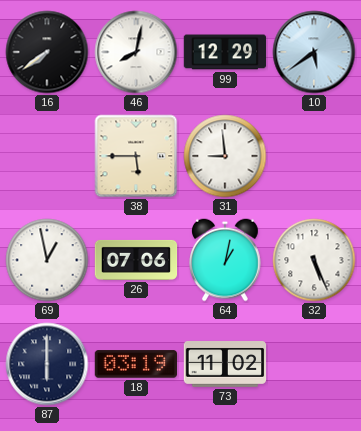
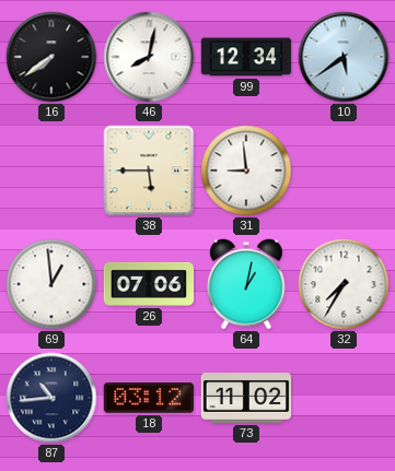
99: 12:29 -> 12:34
69: 12:58 -> 12:59
32: 5:26 -> 7:35
87: 6:00 -> 10:44
18: 03:19 -> 03:12
